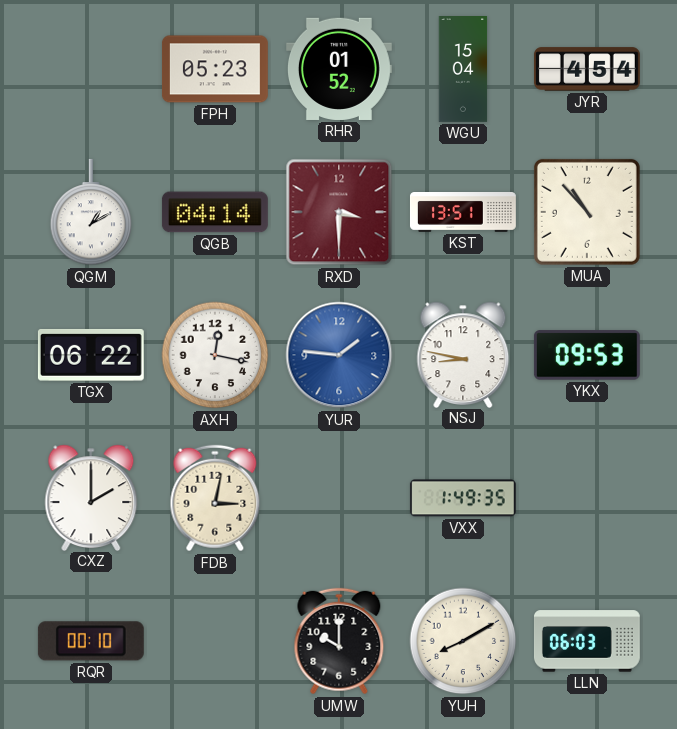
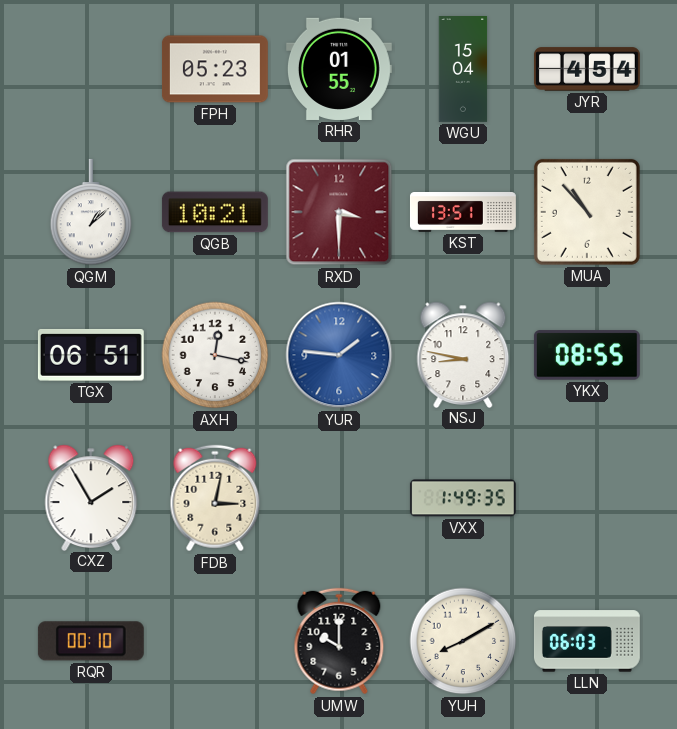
RHR: 01:52 -> 01:55
QGM: 1:10 -> 1:08
QGB: 04:14 -> 10:21
TGX: 06:22 -> 06:51
YKX: 09:53 -> 08:55
CXZ: 2:00 -> 1:55
